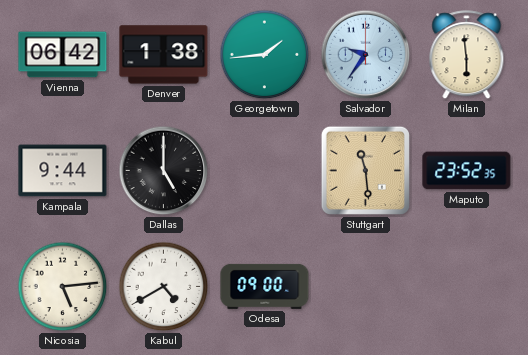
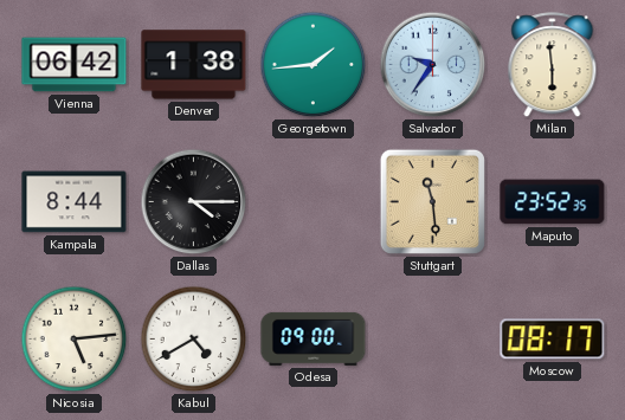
Kampala: 9:44 -> 8:44
Dallas: 5:00 -> 4:15
Moscow: none -> 08:17
